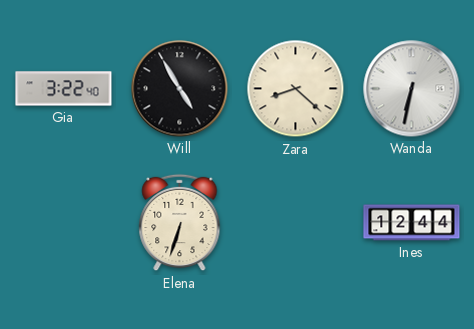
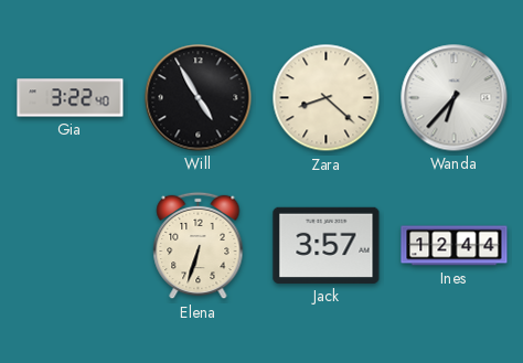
Wanda: 6:32 -> 6:37
Jack: none -> 3:57
